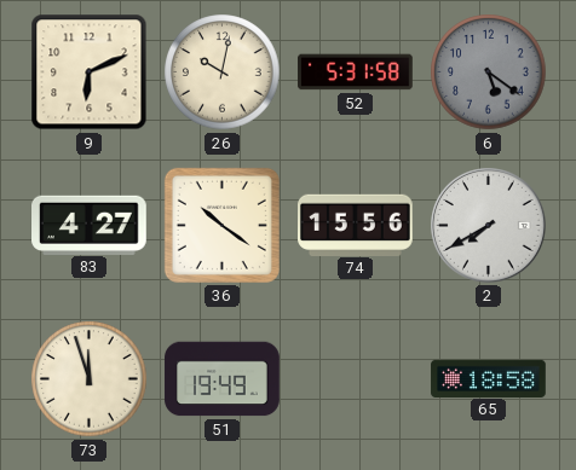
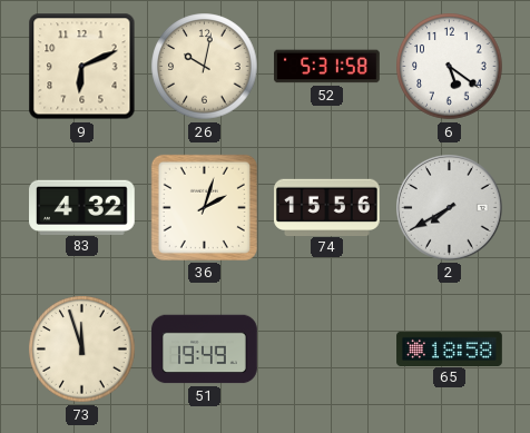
6 dial: grey -> white
83: 4:27 -> 4:32
36: 10:21 -> 2:03
